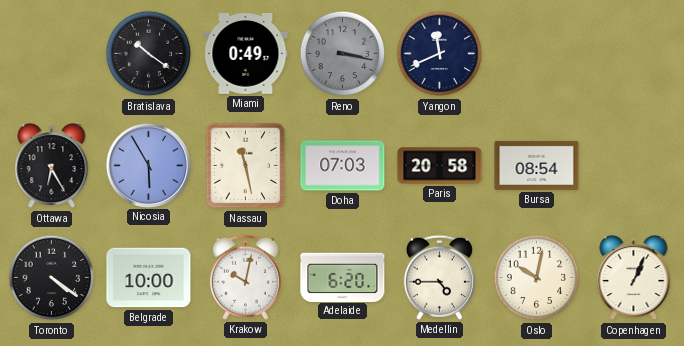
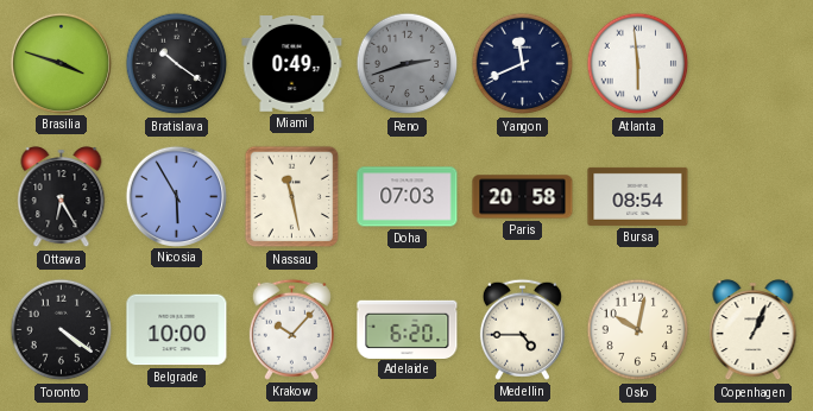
Brasilia: none -> 3:48
Reno: 3:17 -> 2:42
Atlanta: none -> 5:59
Krakow: 10:02 -> 10:07
